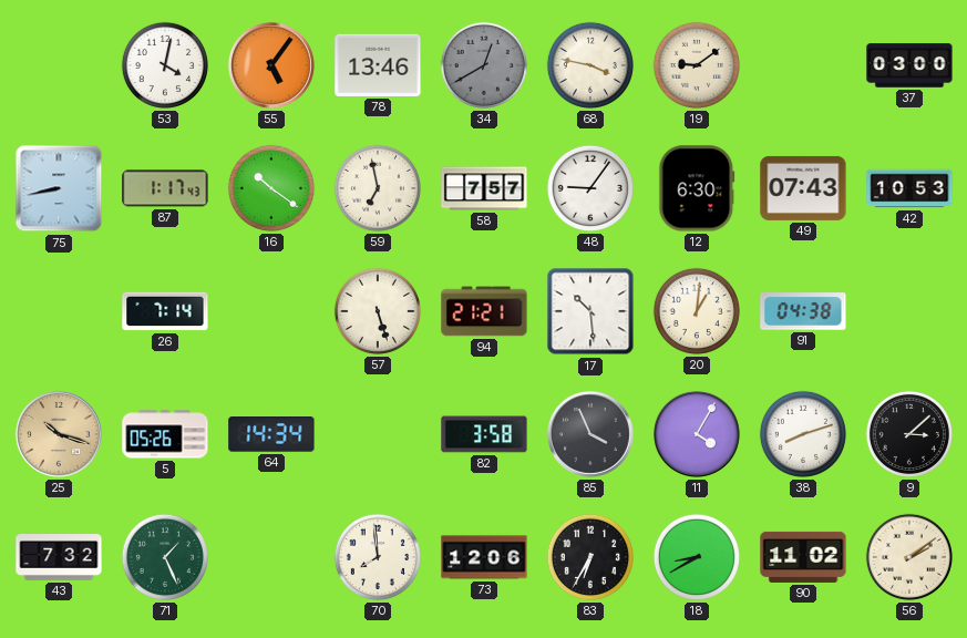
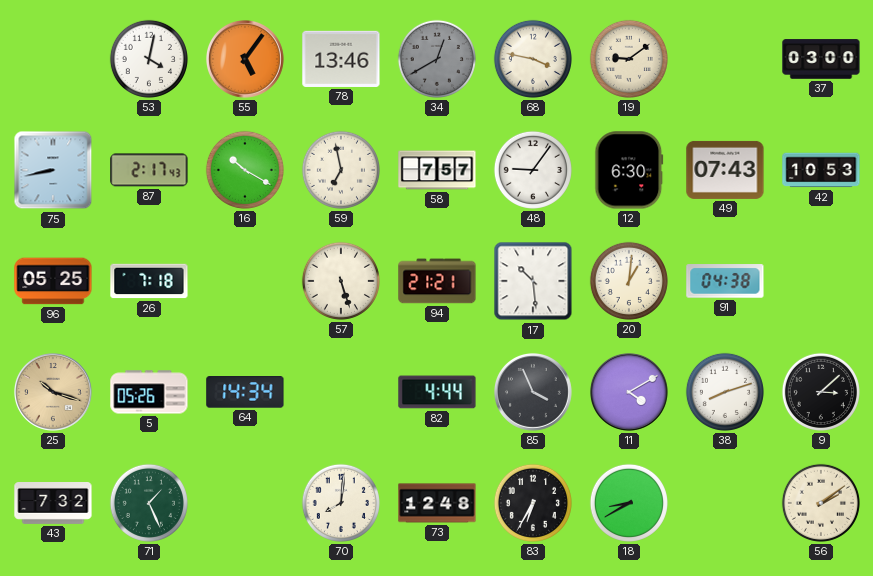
87: 1:17 -> 2:17
16: 10:21 -> 10:20
96: none -> 05:25
26: 7:14 -> 7:18
82: 3:58 -> 4:44
11: 4:05 -> 4:10
70: 7:59 -> 8:01
73: 12:06 -> 12:48
90: 11:02 -> none
